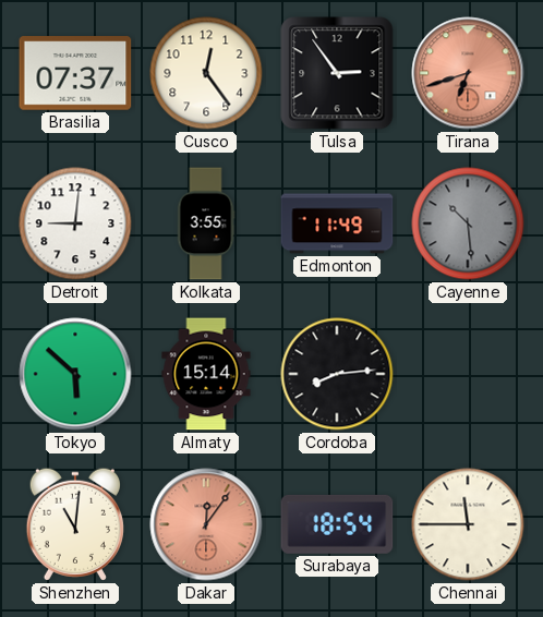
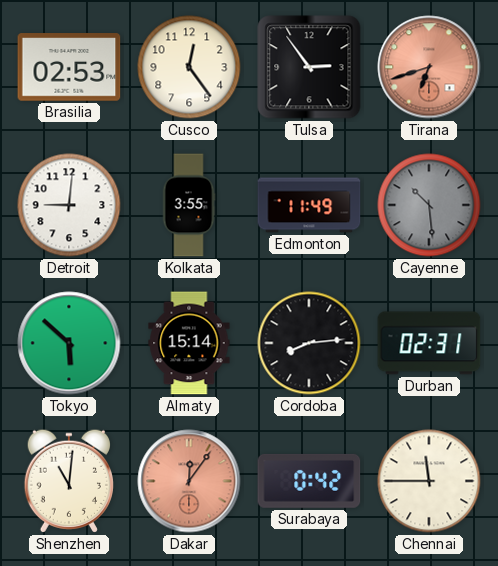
Brasilia: 07:37 -> 02:53
Durban: none -> 02:31
Surabaya: 18:54 -> 0:42
